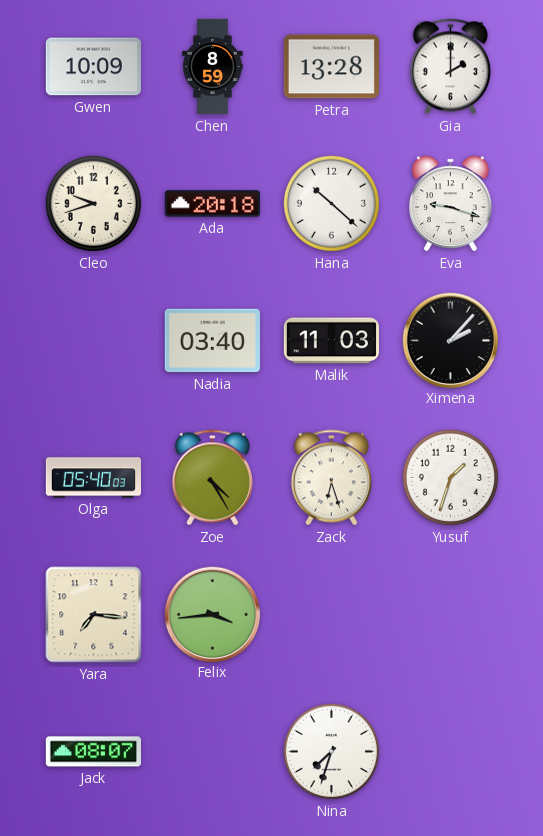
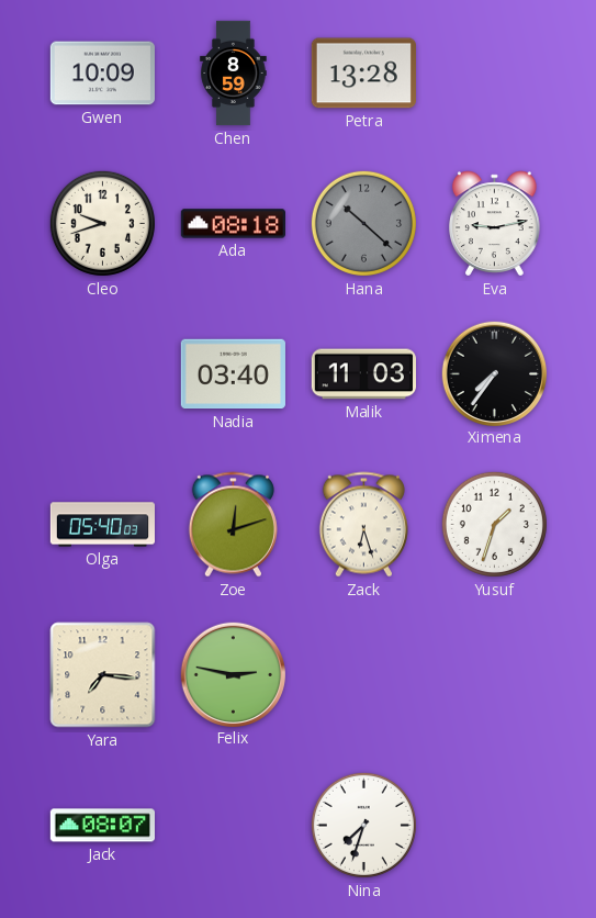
Gia: 2:00 -> none
Ada: 20:18 -> 08:18
Hana dial: white -> grey
Eva: 9:18 -> 9:13
Ximena: 2:07 -> 7:36
Zoe: 4:25 -> 12:12
Felix: 3:44 -> 2:47
